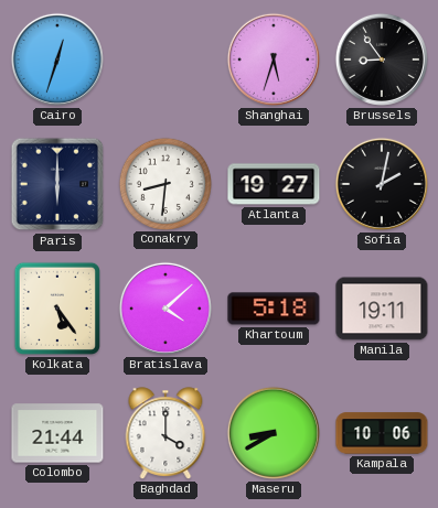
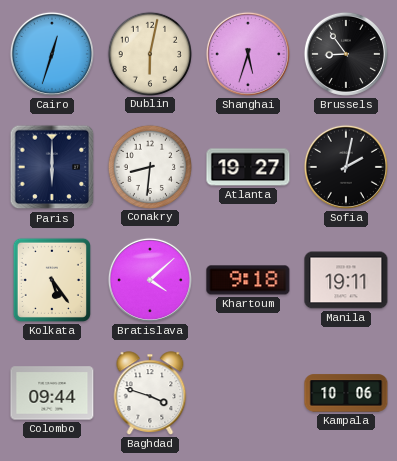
Dublin: none -> 6:02
Khartoum: 5:18 -> 9:18
Colombo: 21:44 -> 09:44
Baghdad: 4:00 -> 3:48
Maseru: 8:40 -> none
